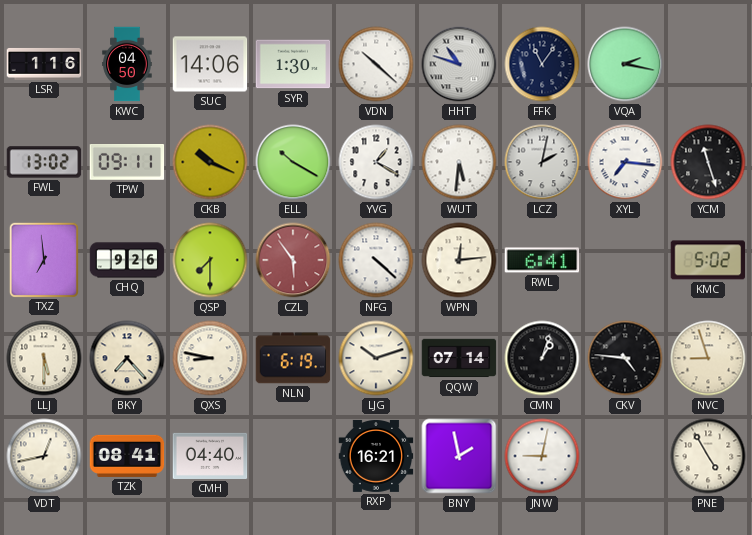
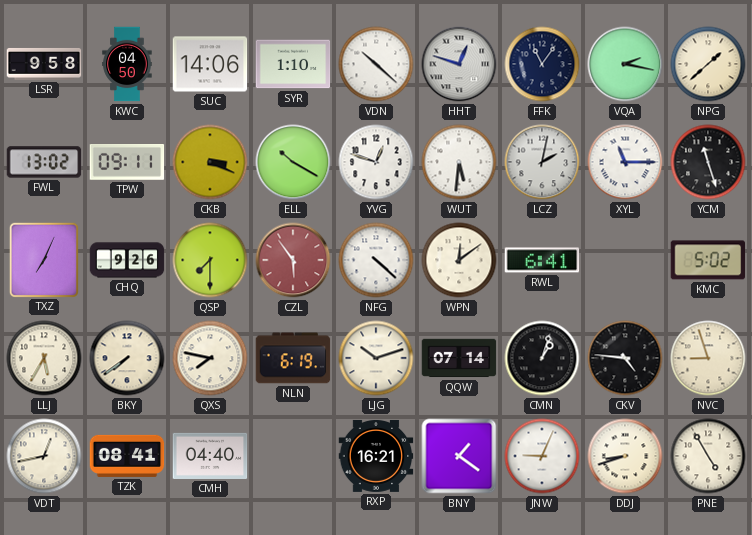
LSR: 1:16 -> 9:58
SYR: 1:30 -> 1:10
HHT: 10:48 -> 12:48
NPG: none -> 1:38
CKB: 10:19 -> 3:19
YVG: 1:20 -> 12:48
XYL: 7:16 -> 11:15
TXZ: 6:59 -> 7:04
WPN: 12:14 -> 12:09
LLJ: 5:30 -> 5:35
BKY: 7:23 -> 7:39
QXS: 8:47 -> 7:47
BNY: 1:58 -> 1:21
JNW: 9:02 -> 9:04
DDJ: none -> 8:42
